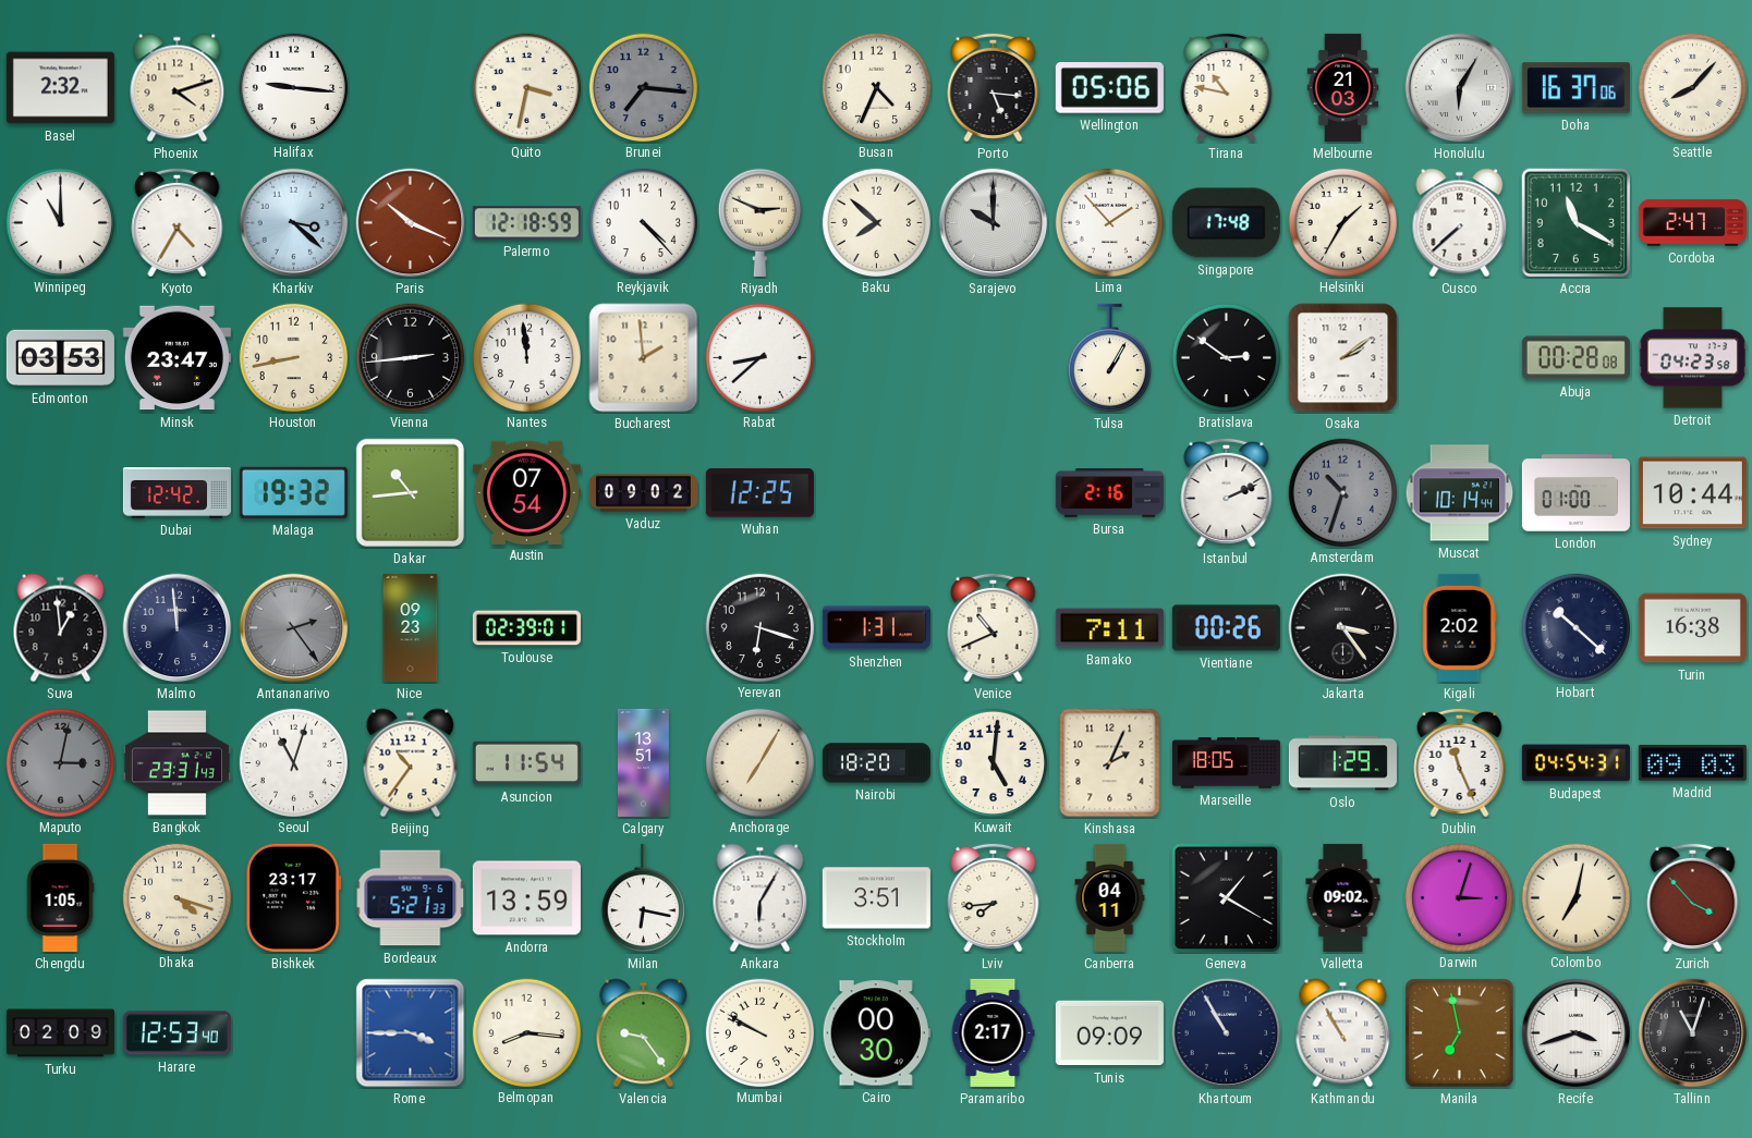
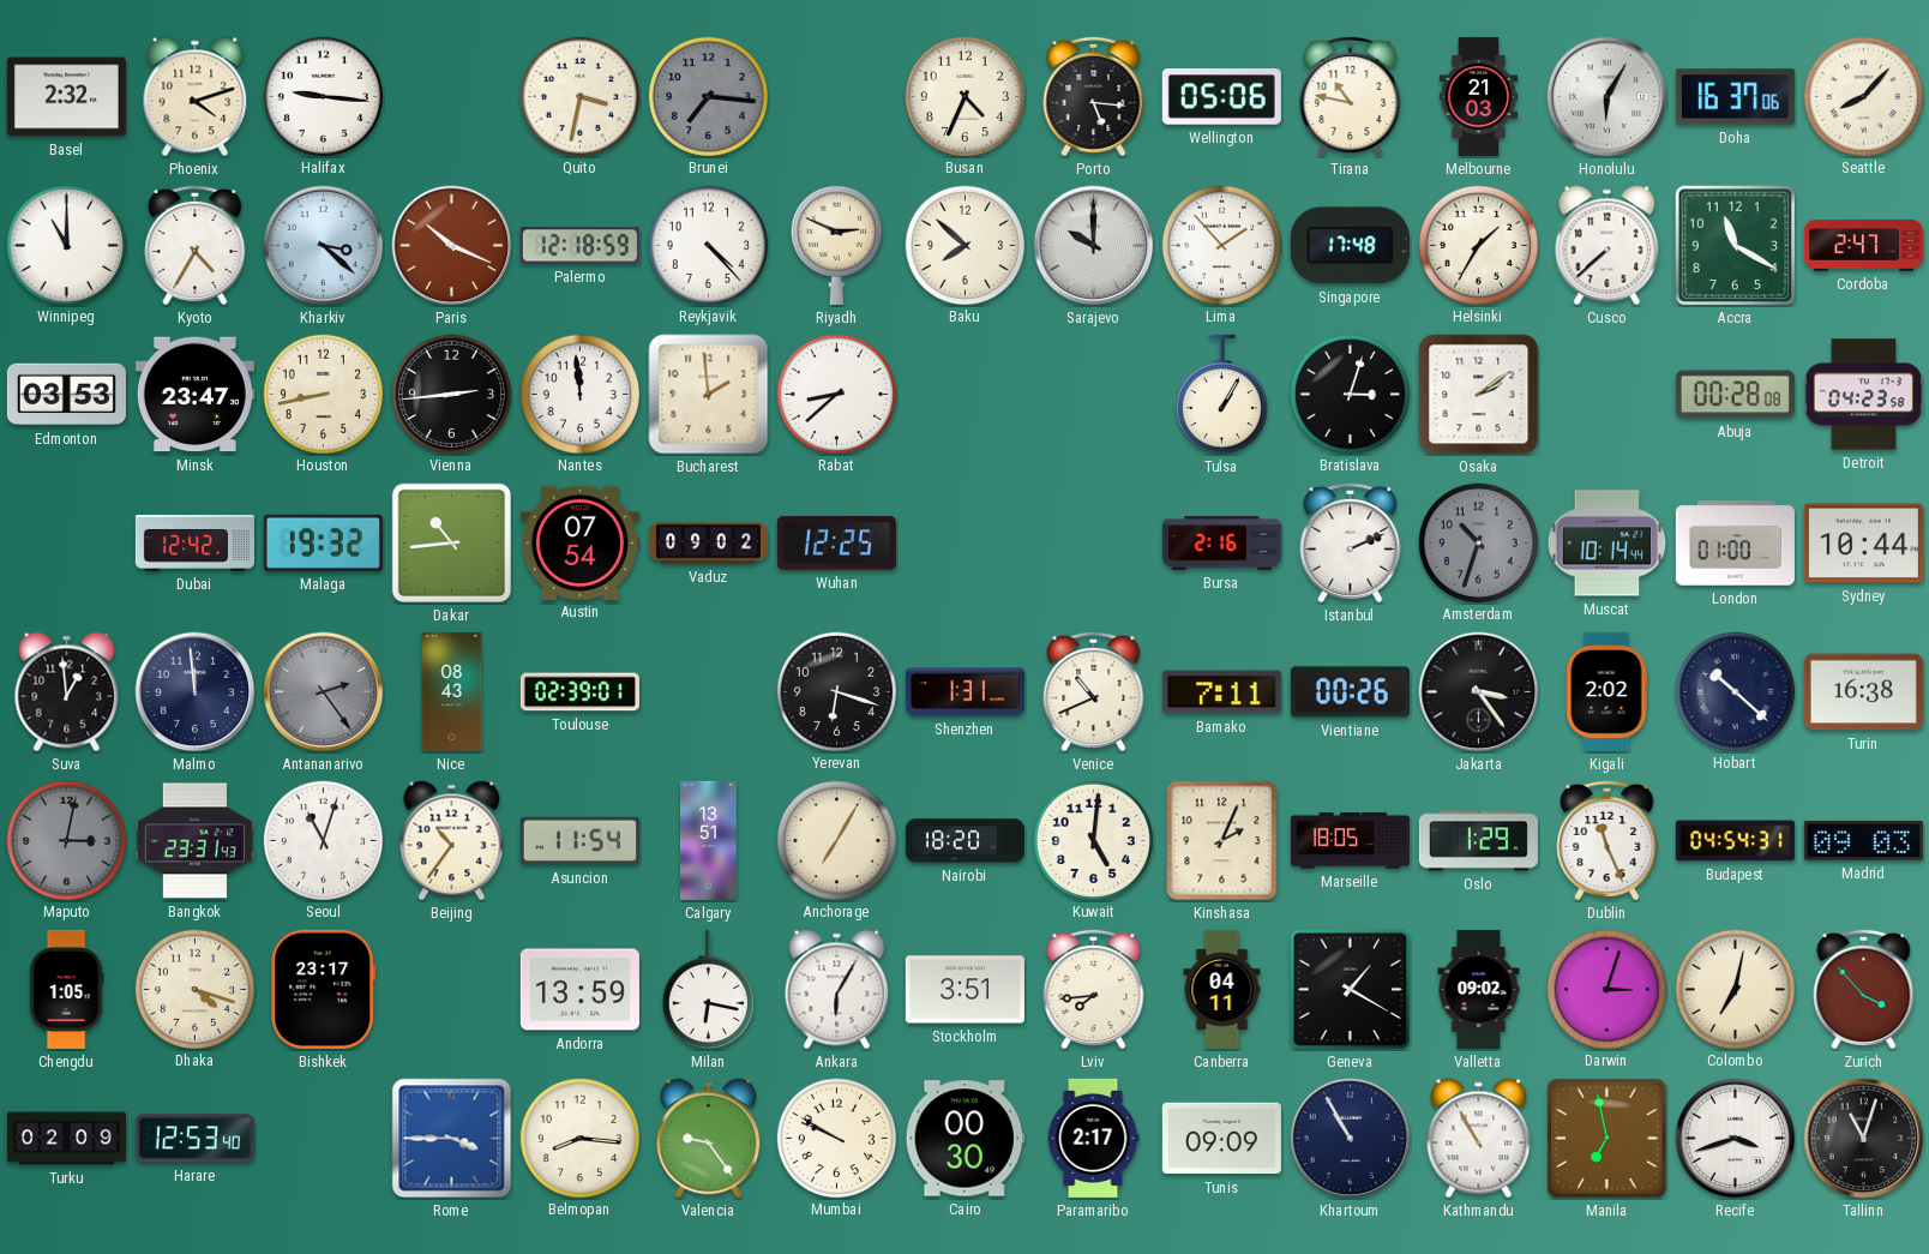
Bratislava: 2:51 -> 3:03
Nice: 09:23 -> 08:43
Bordeaux: 5:21 -> none
